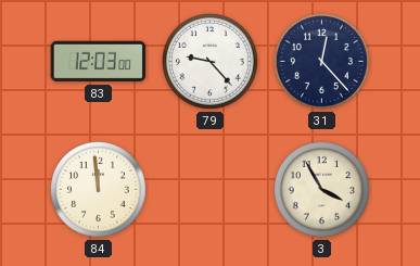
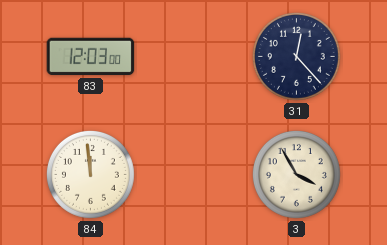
79: 9:23 -> none
